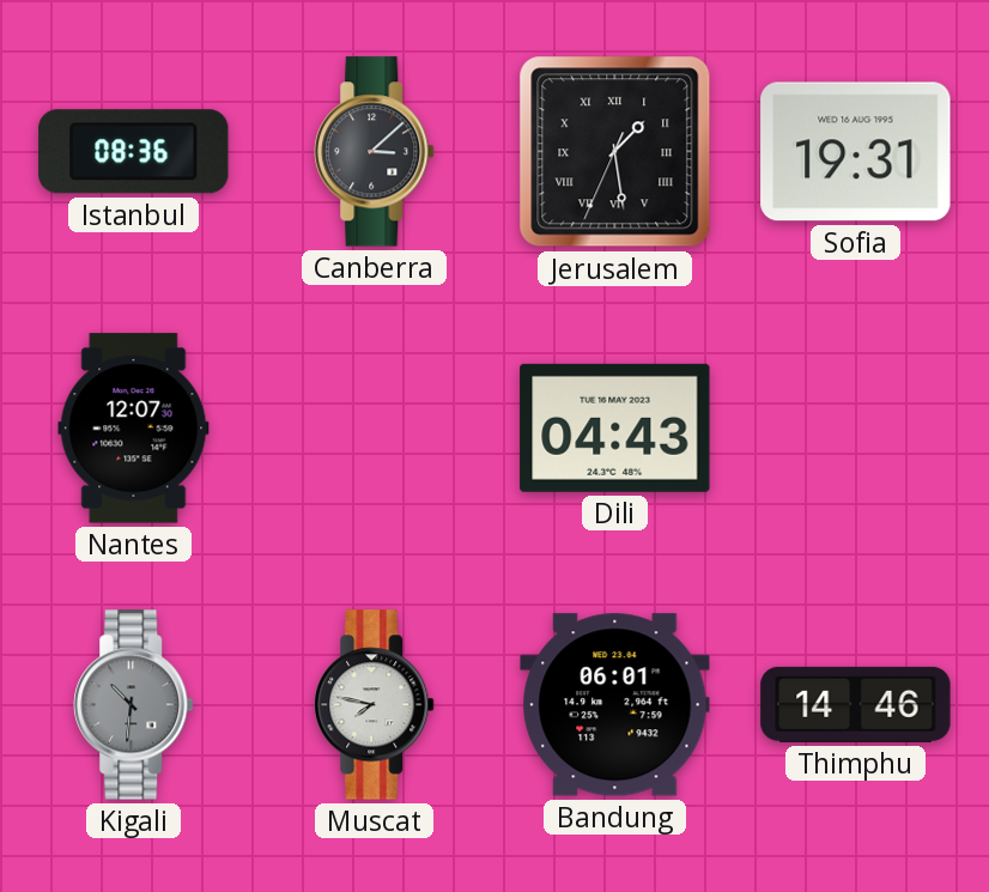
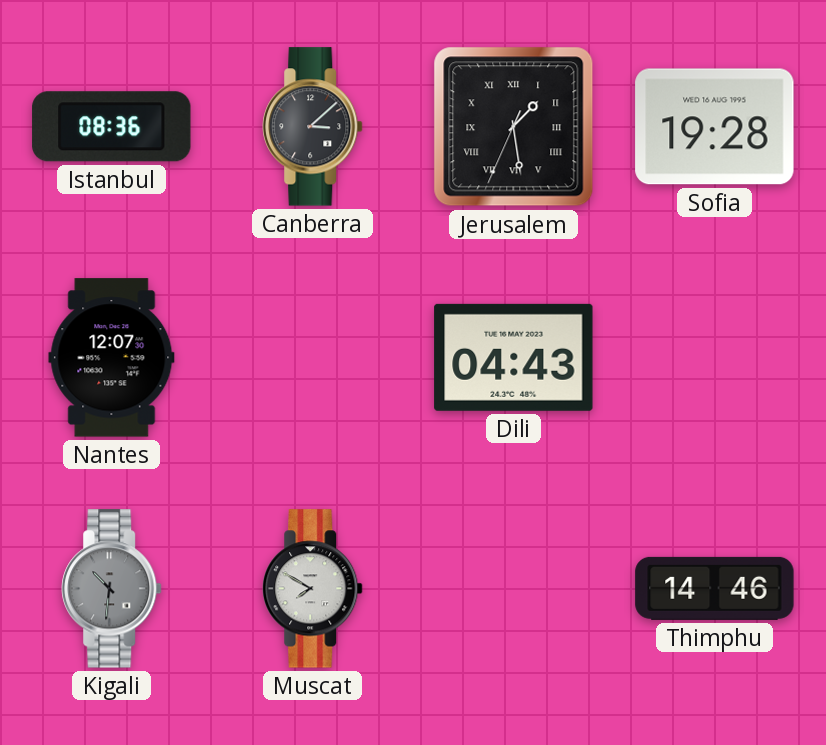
Sofia: 19:31 -> 19:28
Muscat: 7:47 -> 7:50
Bandung: 06:01 -> none
